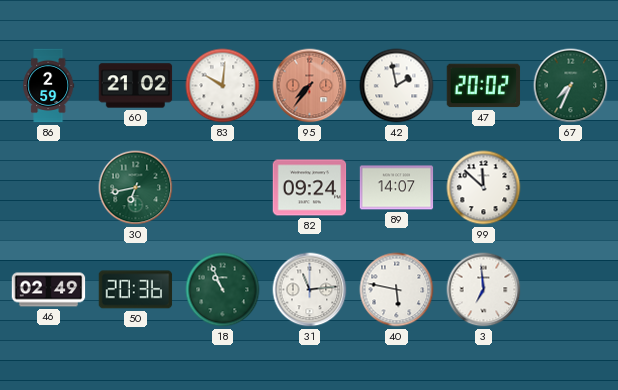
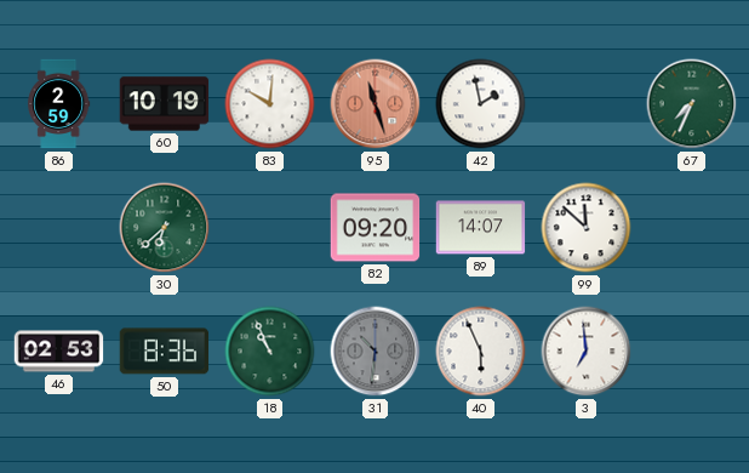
60: 21:02 -> 10:19
95: 7:36 -> 11:27
47: 20:02 -> none
30: 6:43 -> 6:38
82: 09:24 -> 09:20
46: 02:49 -> 02:53
50: 20:36 -> 8:36
31: 11:14 -> 10:31
31 dial: white -> grey
40: 5:47 -> 5:56
